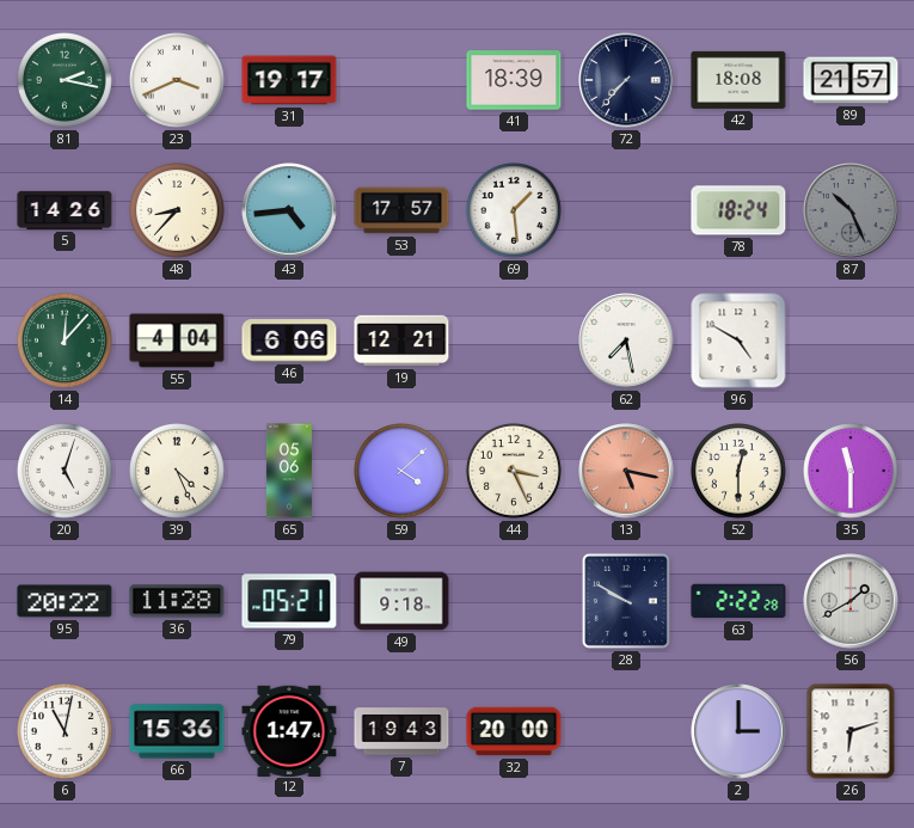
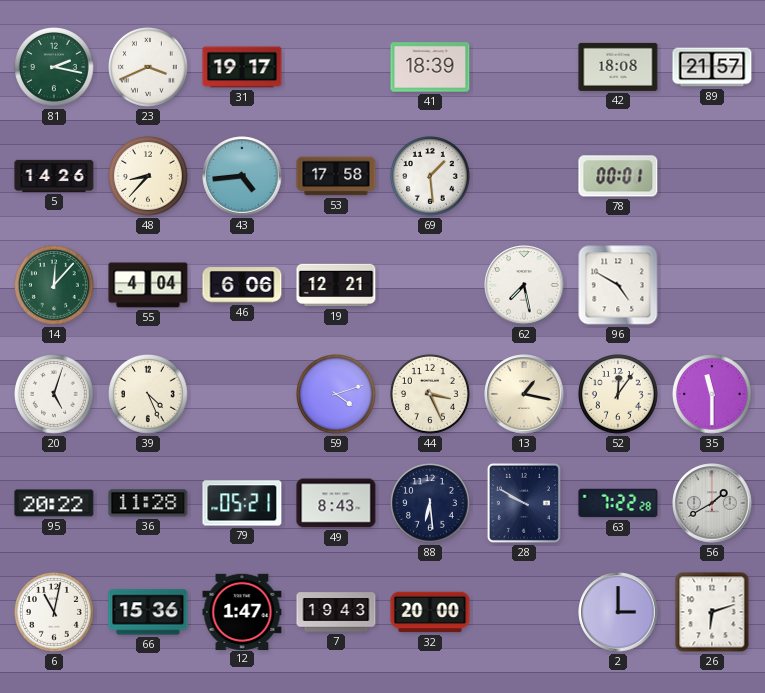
72: 7:37 -> none
53: 17:57 -> 17:58
78: 18:24 -> 00:01
87: 10:26 -> none
65: 05:06 -> none
59: 4:08 -> 4:12
13: 5:17 -> 1:17
13 dial: salmon -> cream
52: 12:30 -> 12:06
49: 9:18 -> 8:43
88: none -> 6:29
63: 2:22 -> 7:22
